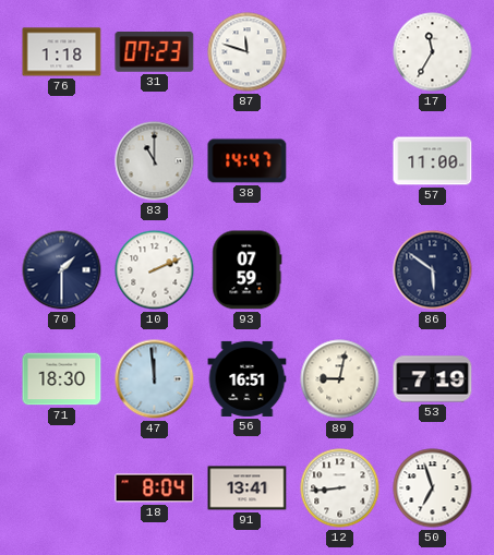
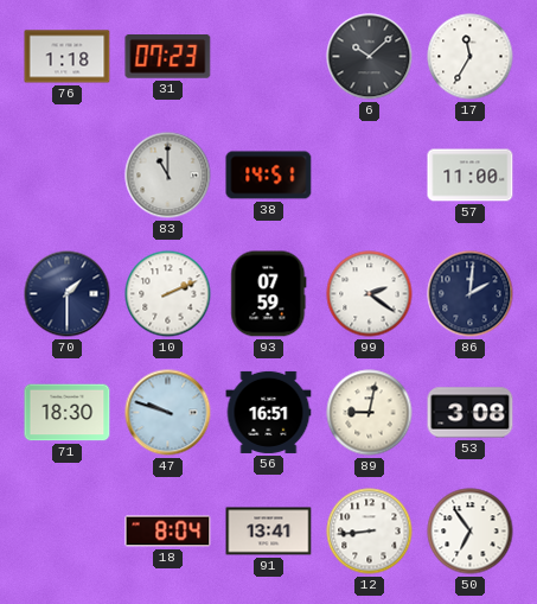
87: 11:48 -> none
6: none -> 10:08
38: 14:47 -> 14:51
99: none -> 2:21
86: 5:51 -> 2:01
47: 11:59 -> 9:48
53: 7:19 -> 3:08
50: 6:57 -> 6:54
